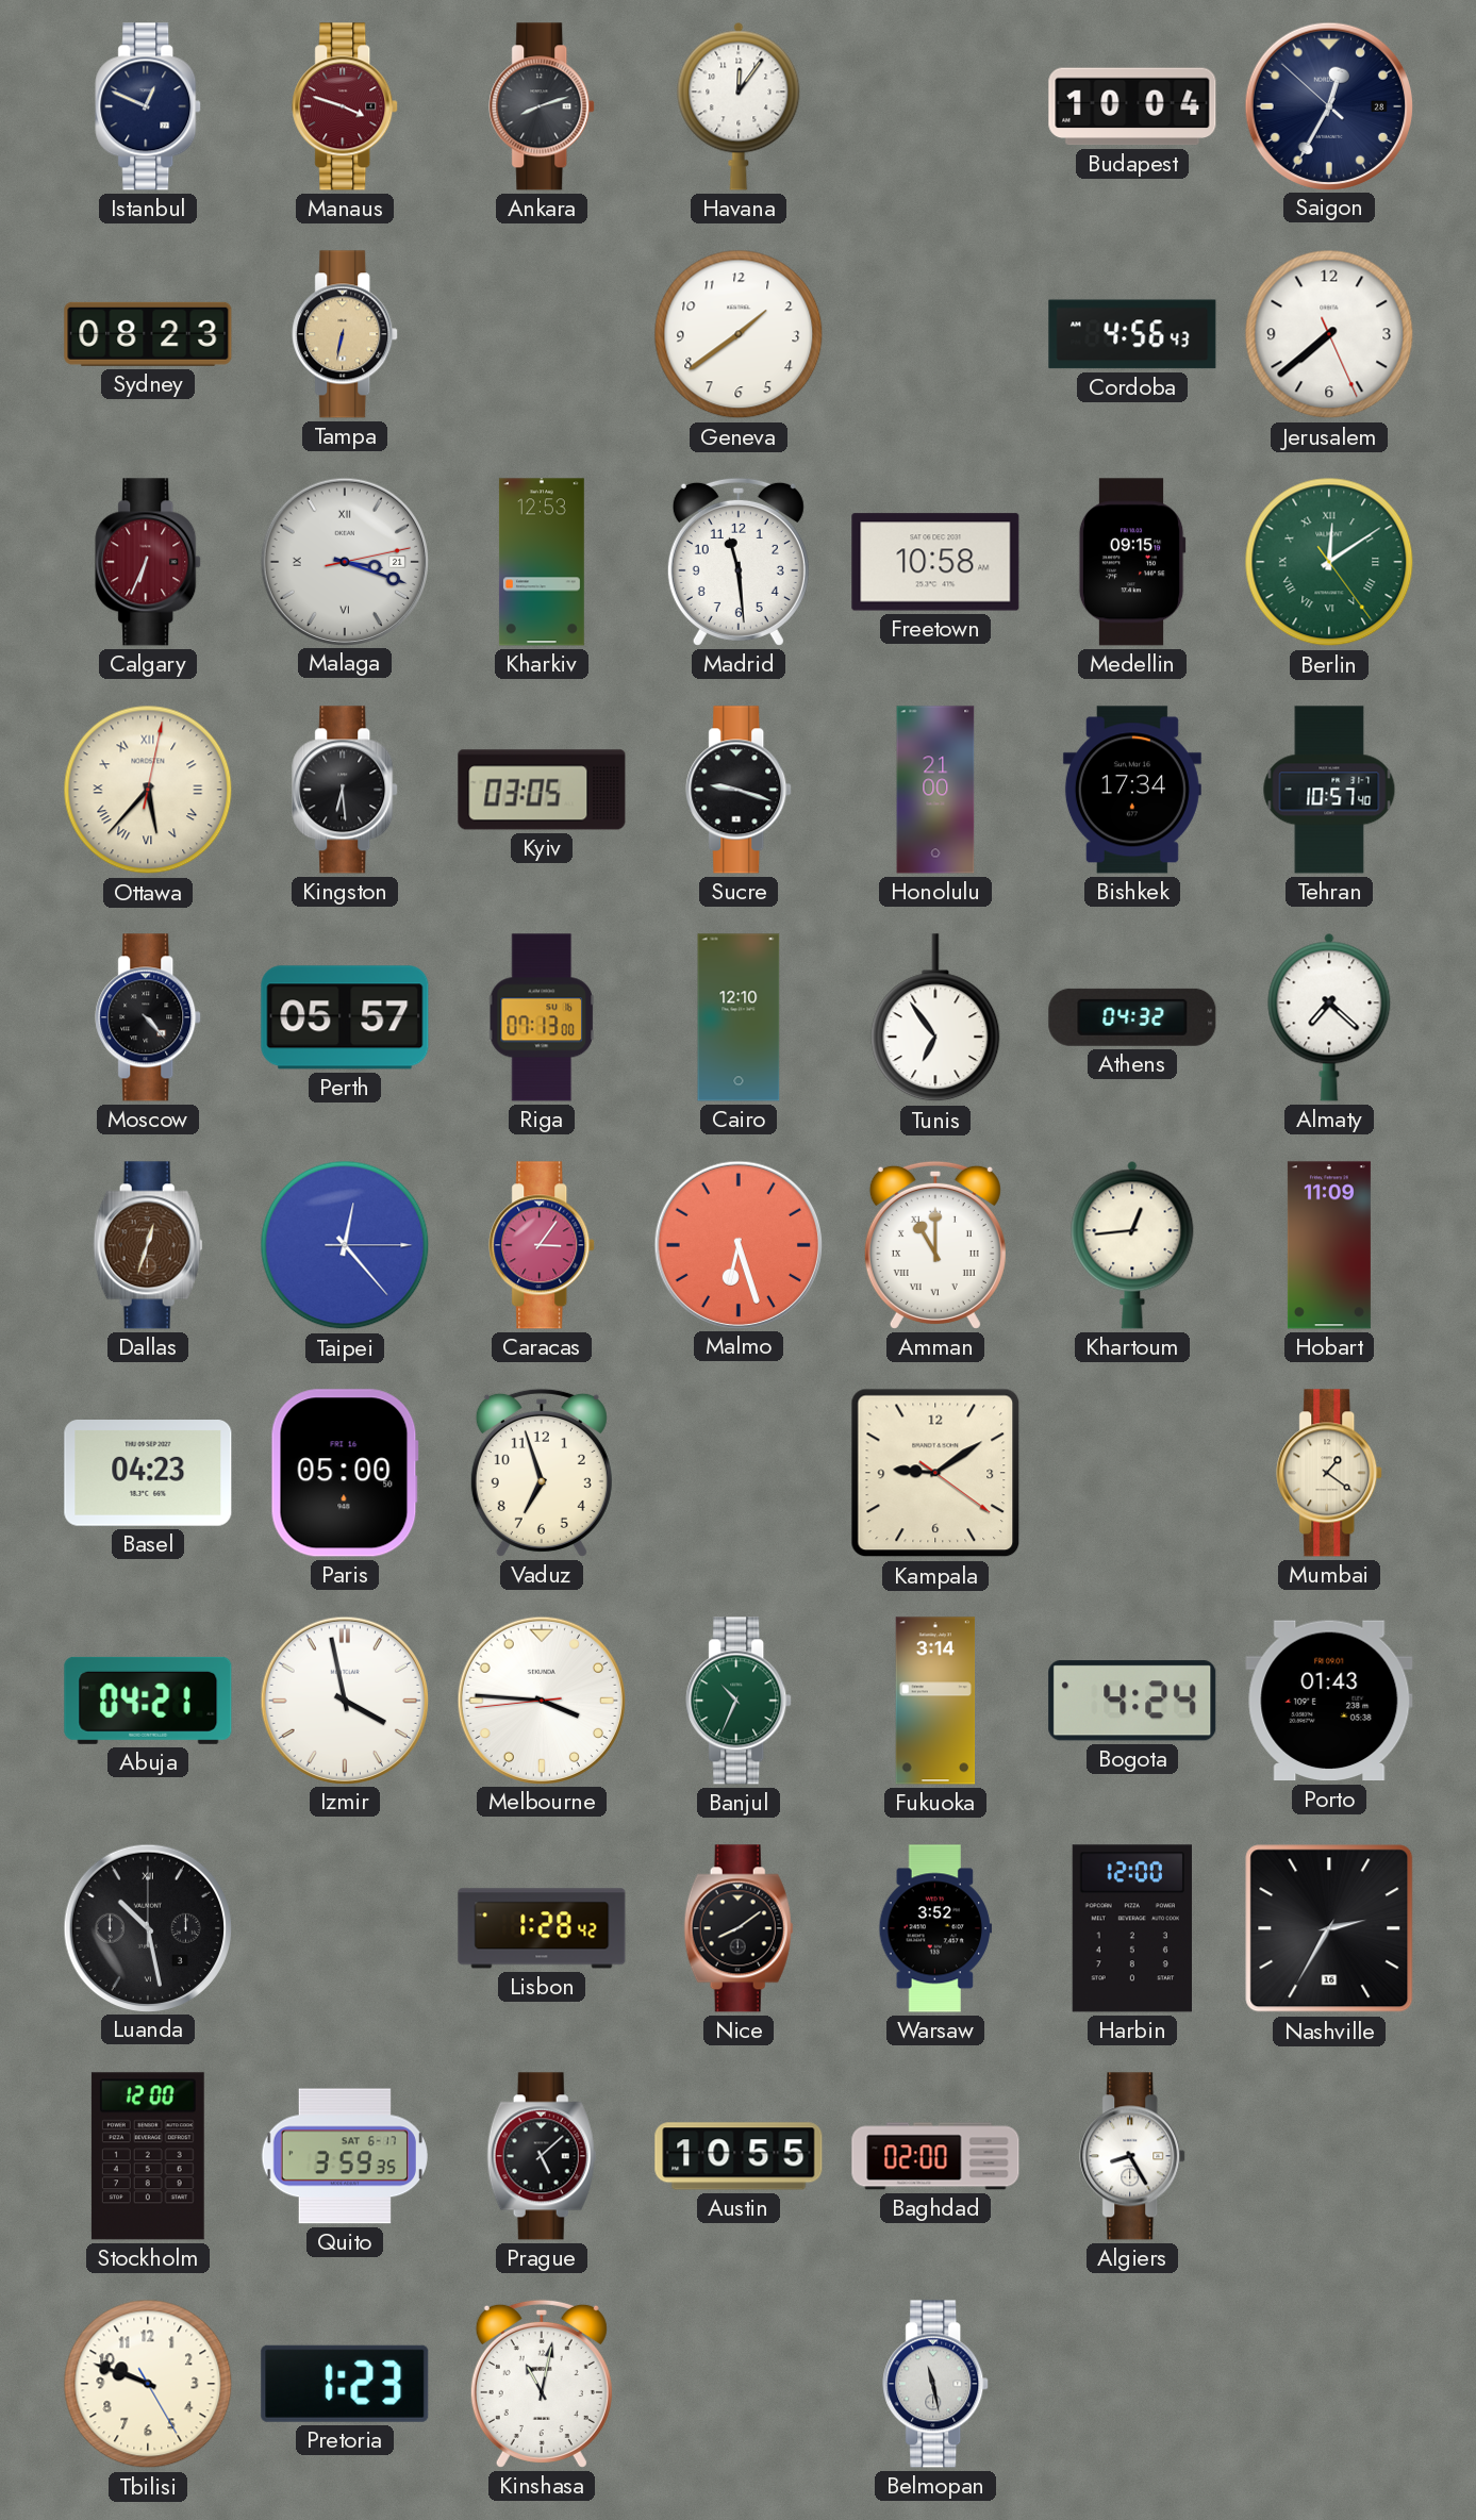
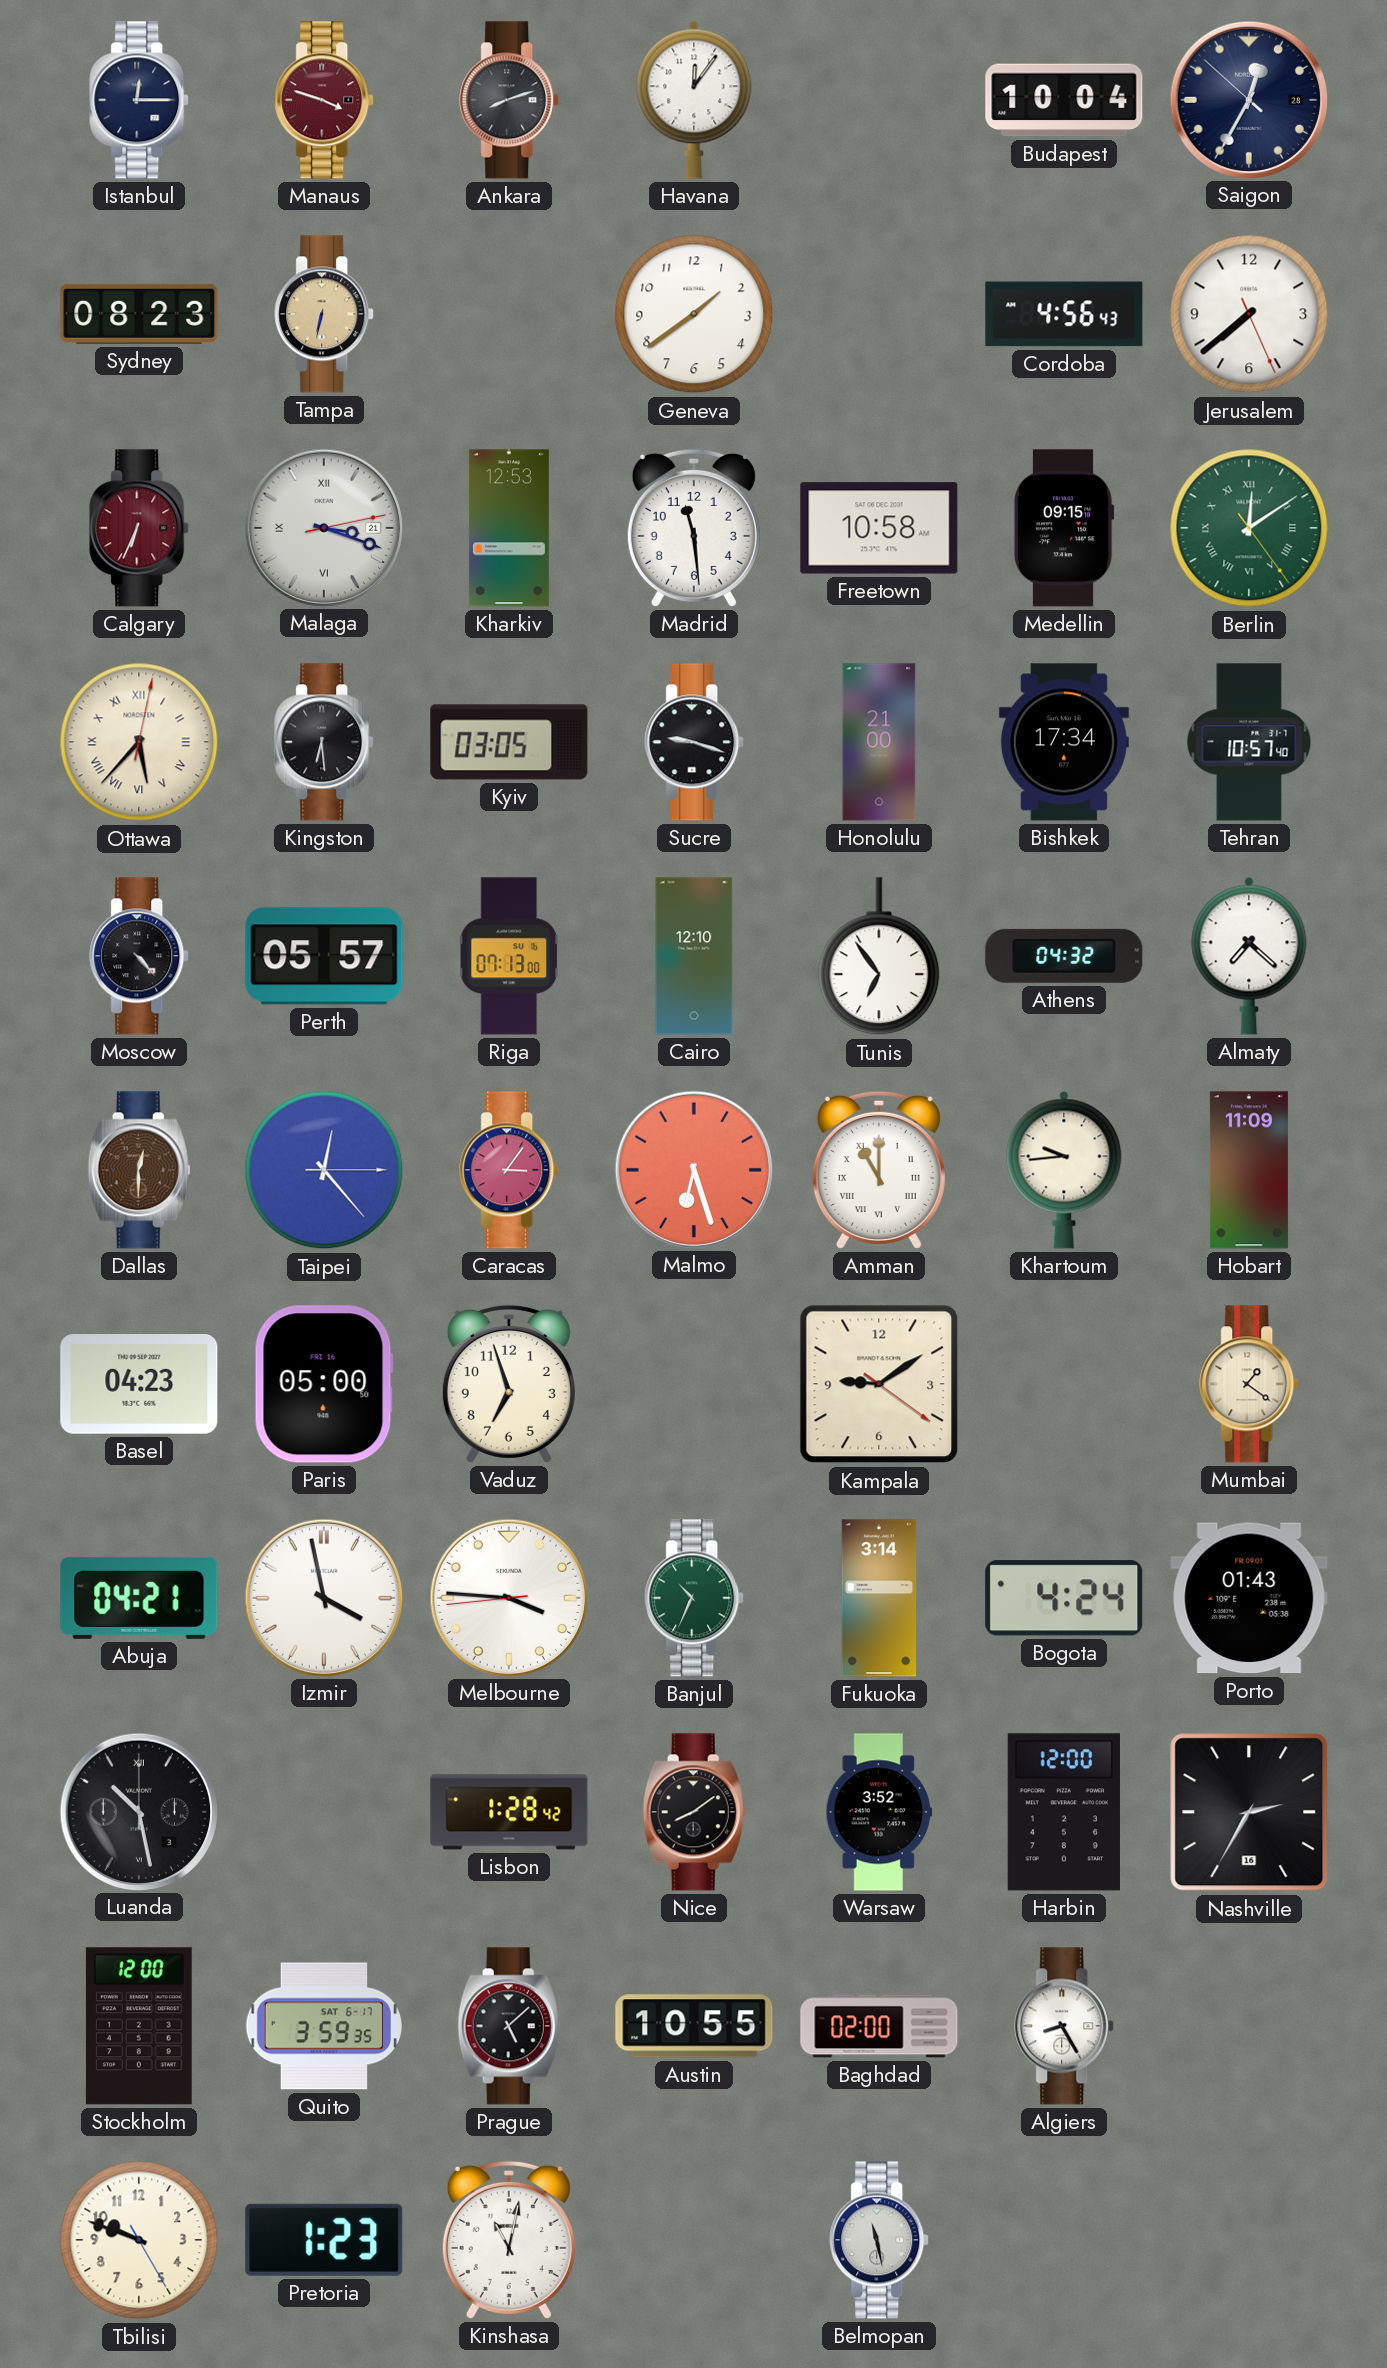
Istanbul: 12:49 -> 12:15
Dallas: 12:33 -> 12:30
Khartoum: 12:44 -> 9:44
